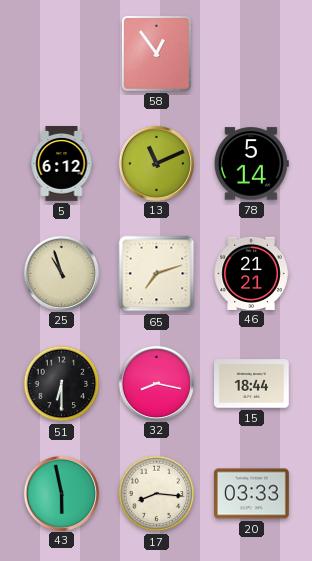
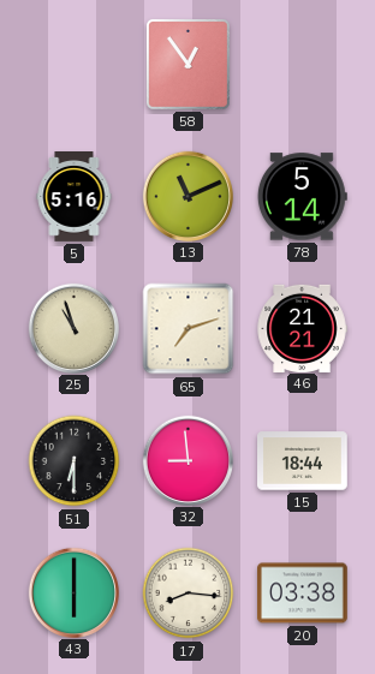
5: 6:12 -> 5:16
32: 8:17 -> 8:59
43: 5:58 -> 6:00
20: 03:33 -> 03:38
